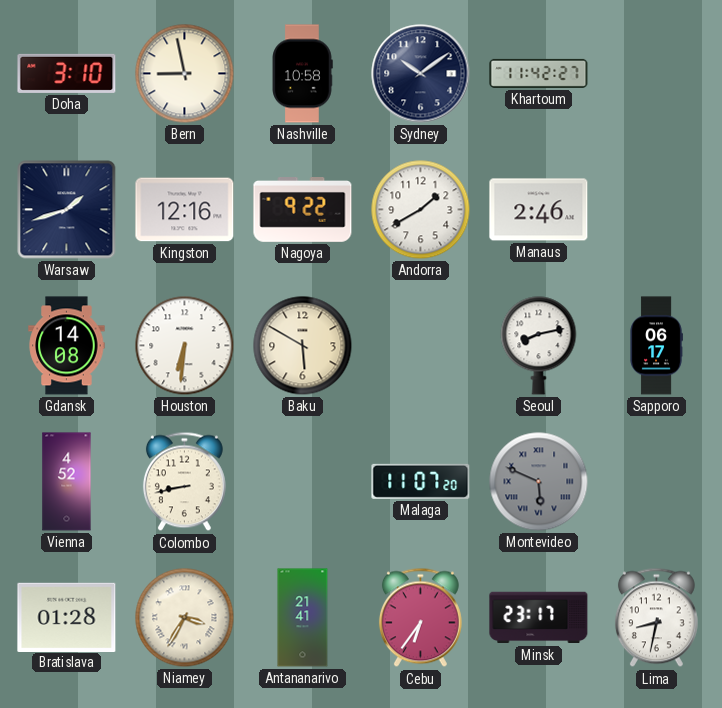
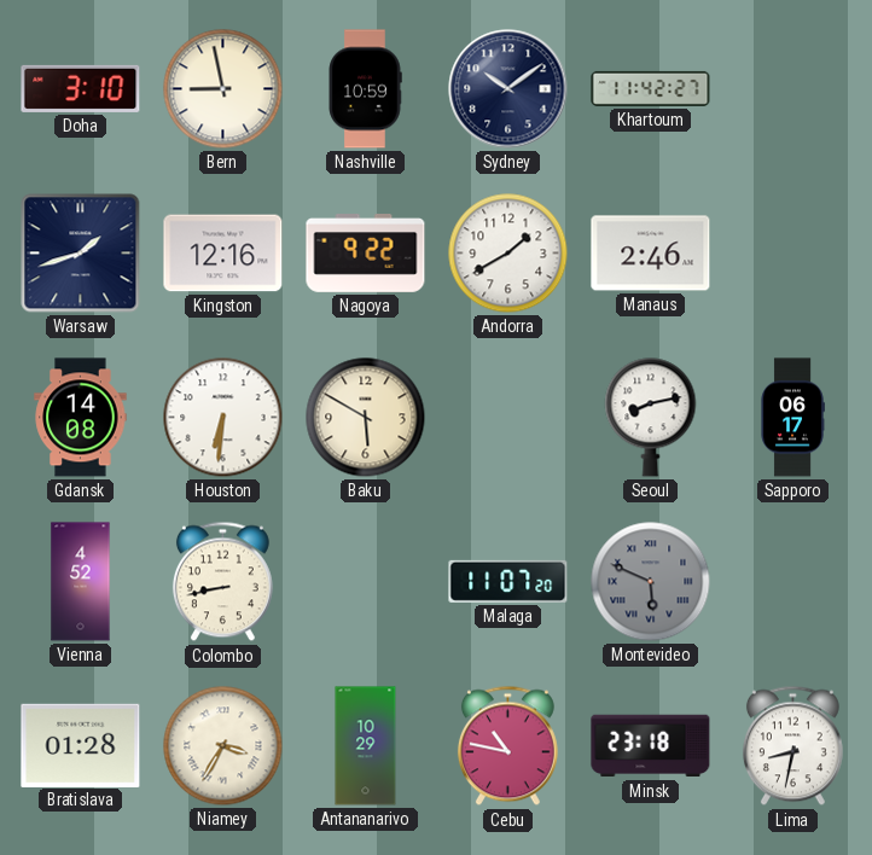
Nashville: 10:58 -> 10:59
Antananarivo: 21:41 -> 10:29
Cebu: 6:36 -> 10:47
Minsk: 23:17 -> 23:18
